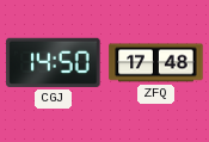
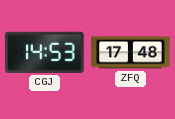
CGJ: 14:50 -> 14:53
